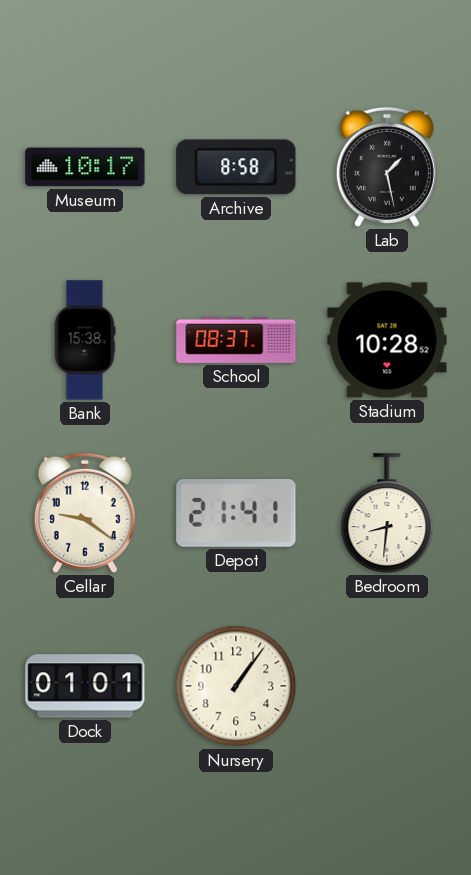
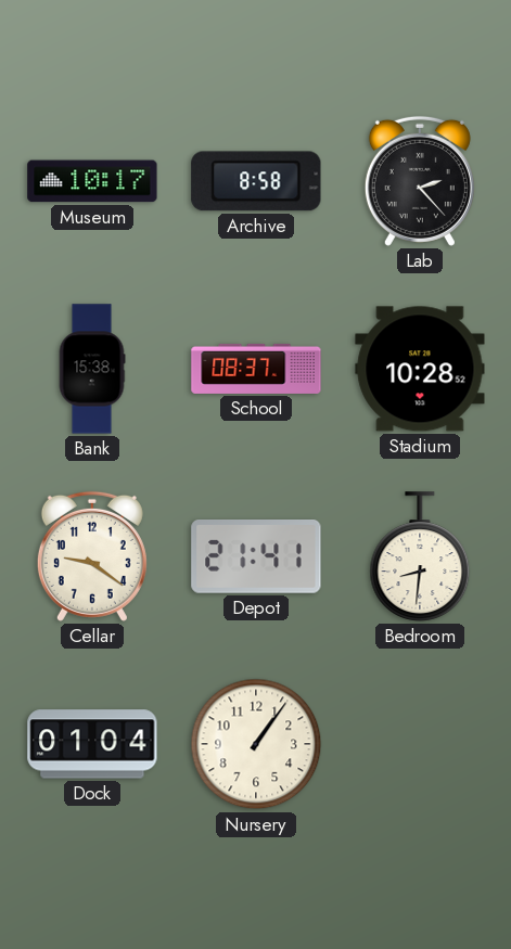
Lab: 1:28 -> 2:23
Dock: 01:01 -> 01:04
